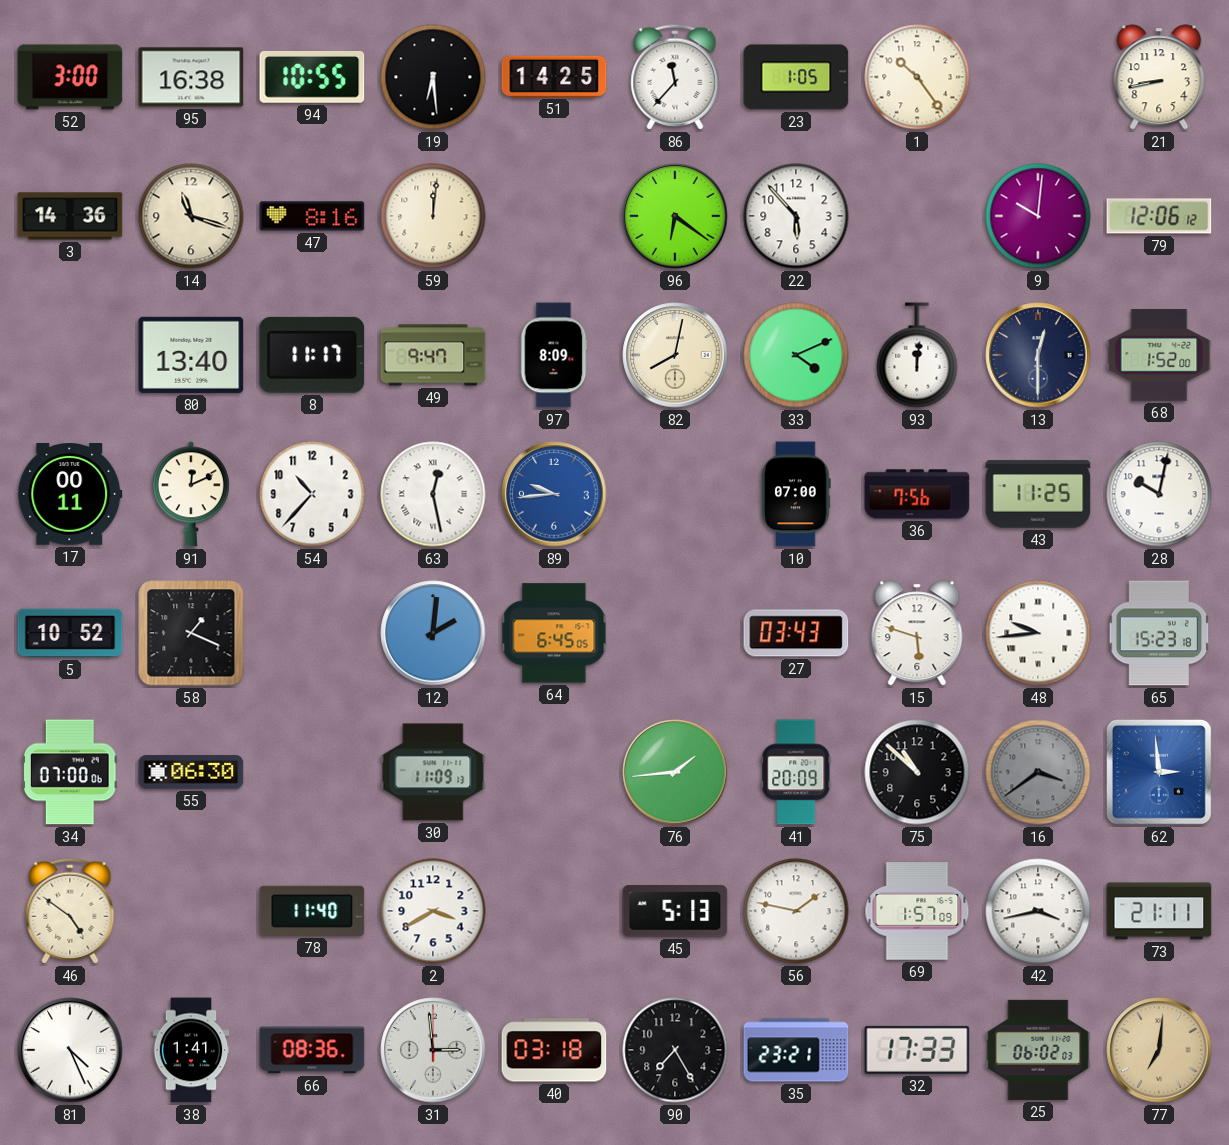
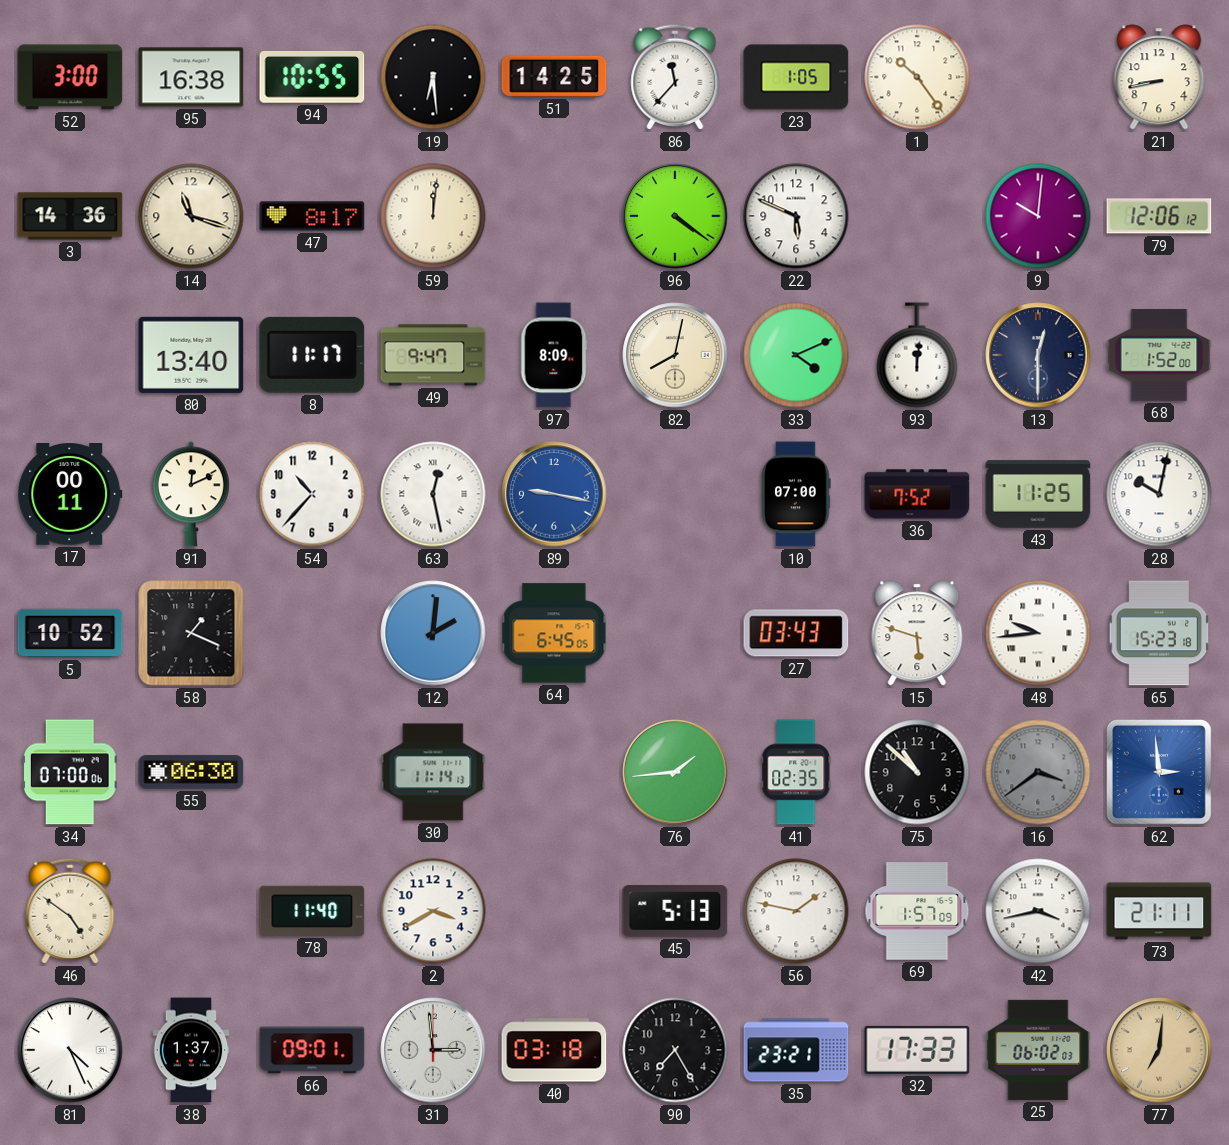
47: 8:16 -> 8:17
96: 6:21 -> 4:21
22: 5:53 -> 5:49
89: 9:44 -> 9:17
36: 7:56 -> 7:52
30: 11:09 -> 11:14
41: 20:09 -> 02:35
38: 1:41 -> 1:37
66: 08:36 -> 09:01
